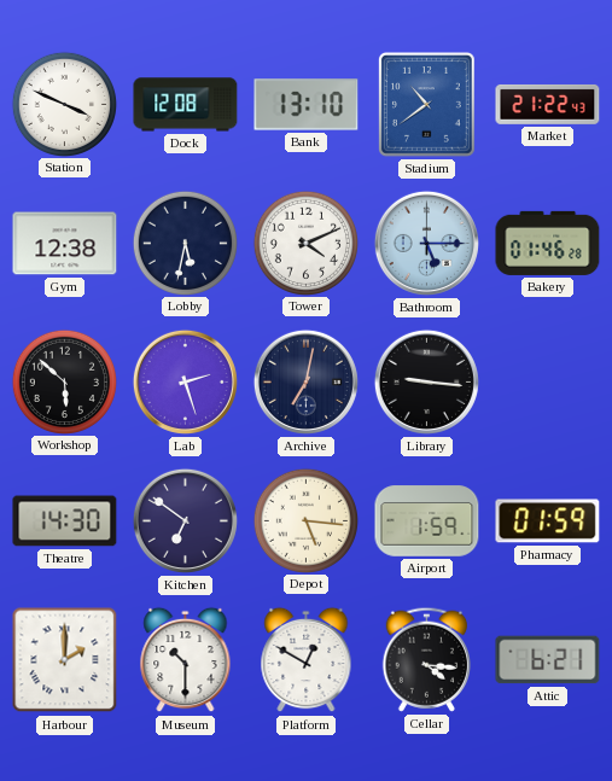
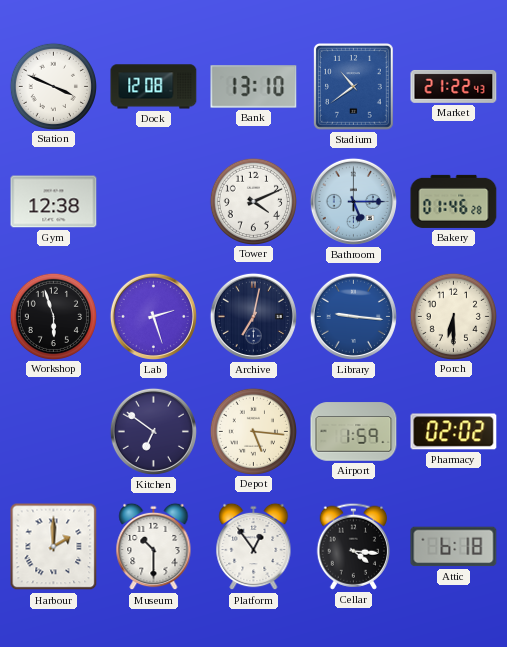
Lobby: 5:32 -> none
Workshop: 5:52 -> 5:57
Library dial: black -> blue
Porch: none -> 6:30
Theatre: 14:30 -> none
Pharmacy: 01:59 -> 02:02
Platform: 12:50 -> 12:54
Attic: 6:21 -> 6:18
